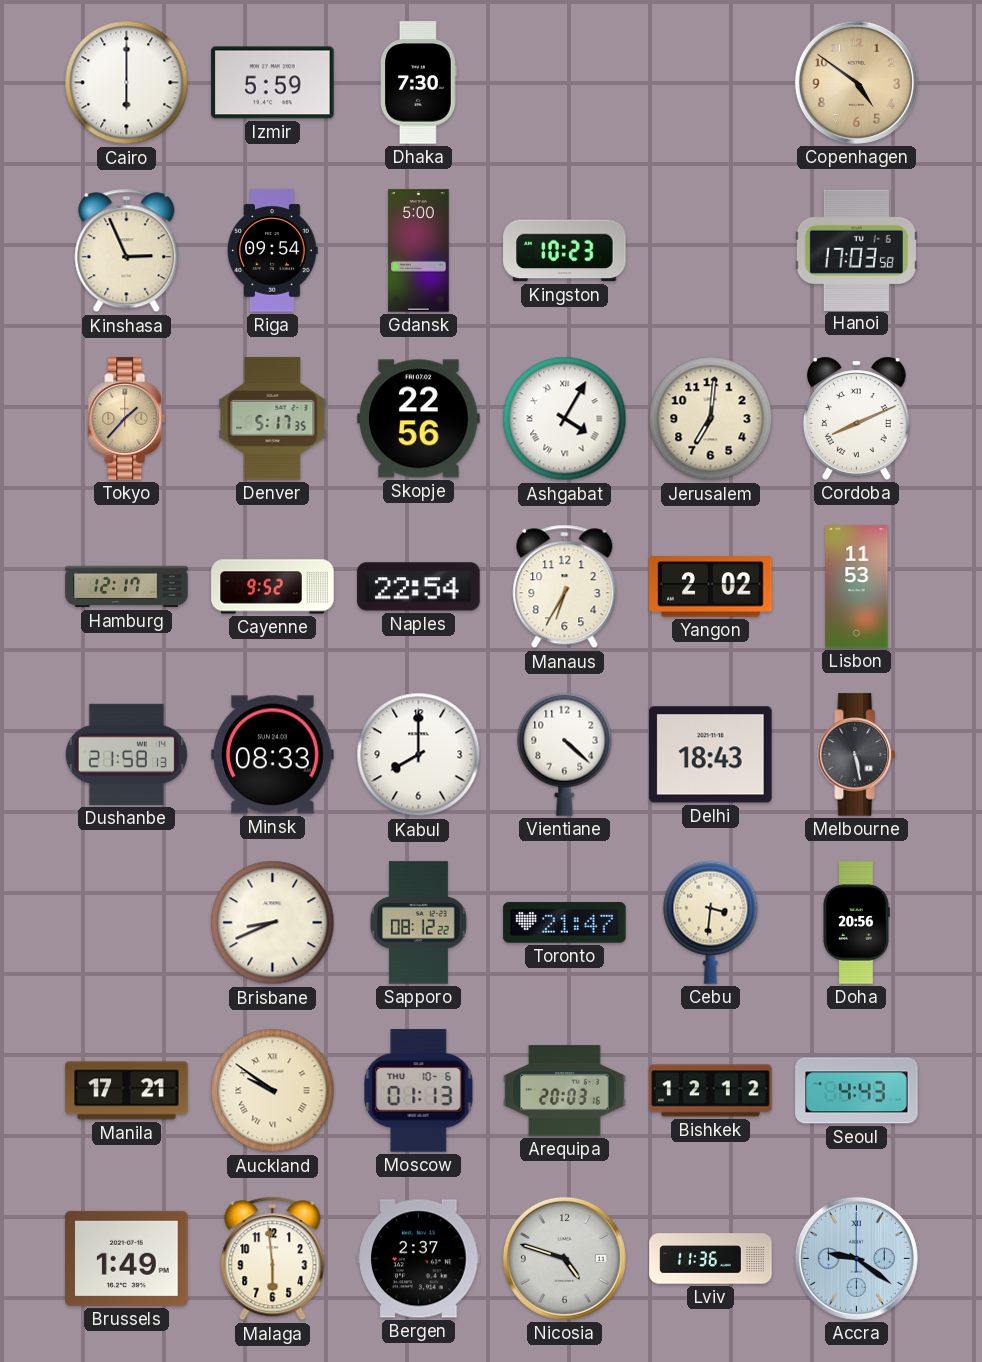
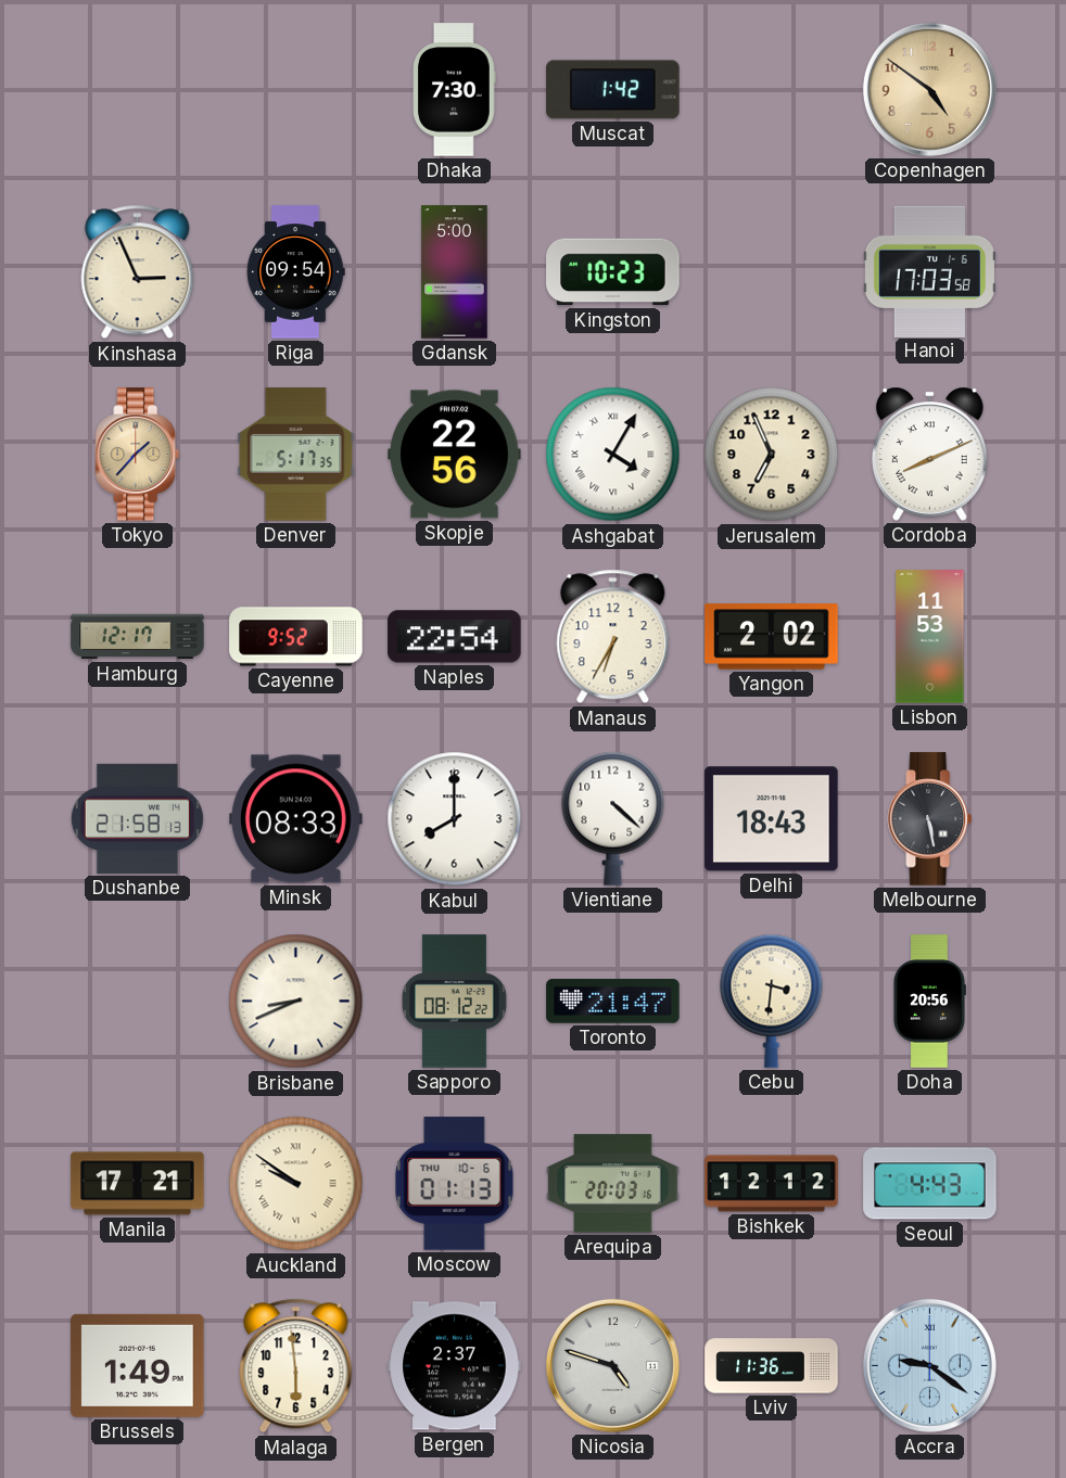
Cairo: 6:00 -> none
Izmir: 5:59 -> none
Muscat: none -> 1:42
Jerusalem: 7:01 -> 6:56
